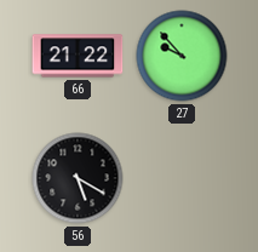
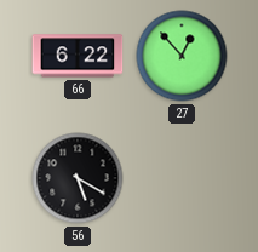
66: 21:22 -> 6:22
27: 9:53 -> 12:53
